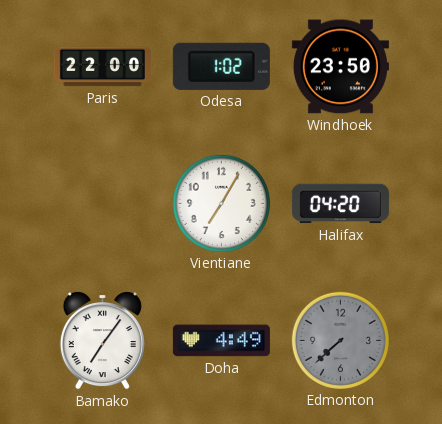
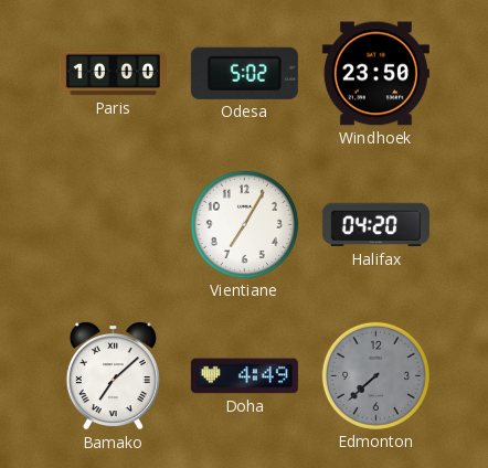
Paris: 22:00 -> 10:00
Odesa: 1:02 -> 5:02
Bamako: 7:06 -> 7:08
